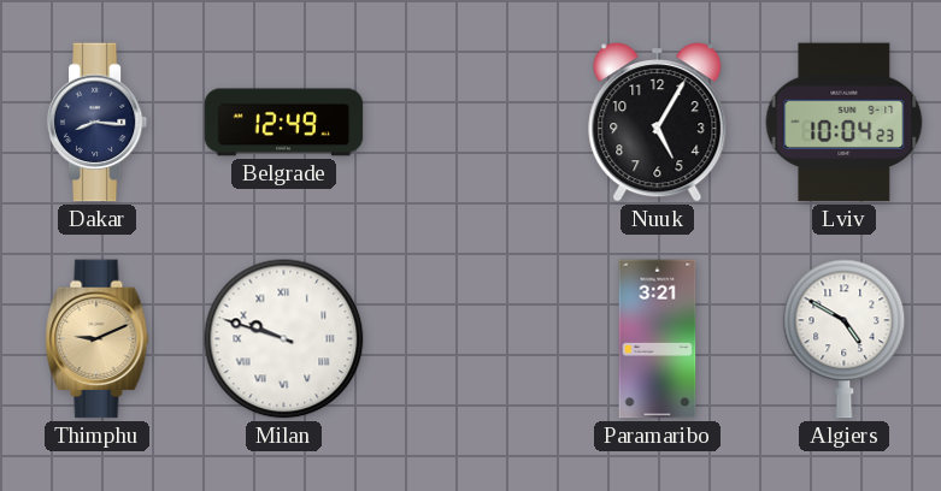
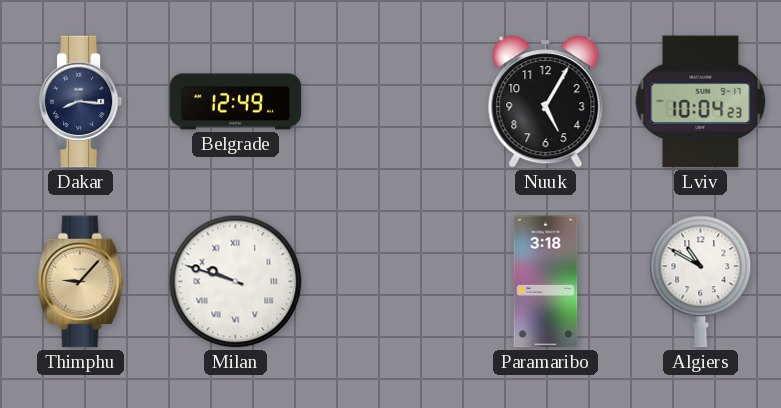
Thimphu: 9:11 -> 9:07
Paramaribo: 3:21 -> 3:18
Algiers: 4:50 -> 10:50
